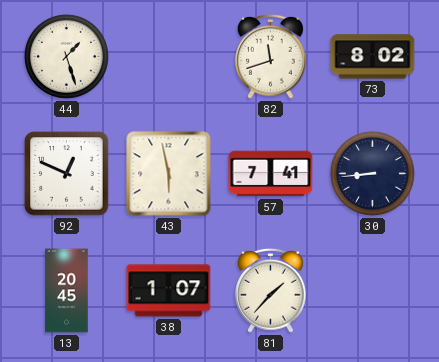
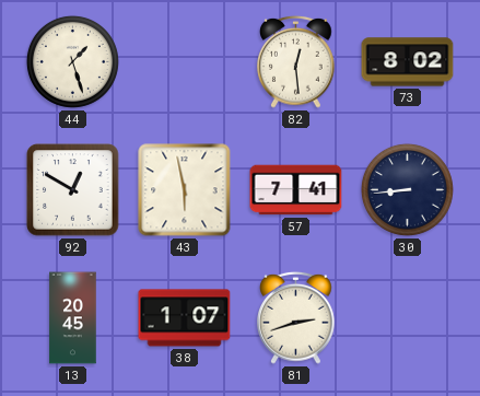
82: 11:42 -> 12:29
92: 12:49 -> 12:50
81: 1:37 -> 2:42
